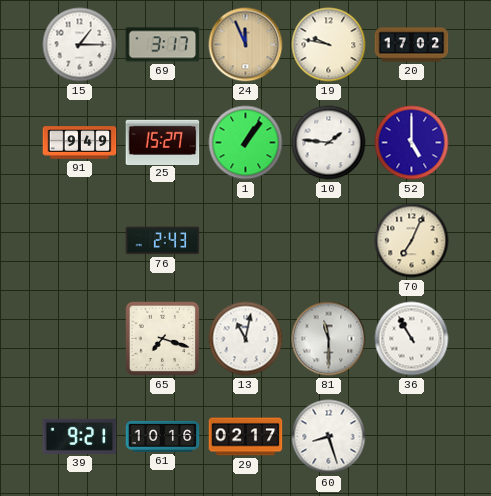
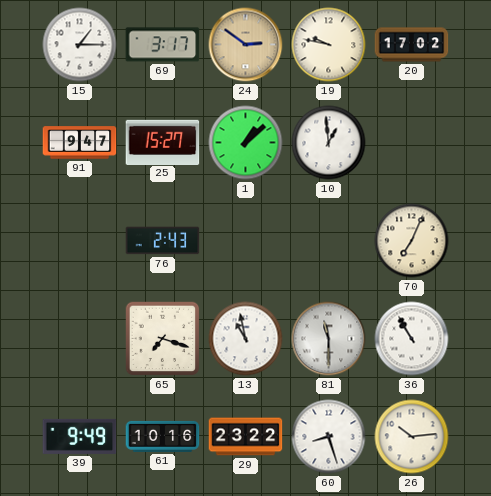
24: 11:56 -> 2:51
91: 9:49 -> 9:47
1: 1:06 -> 1:08
10: 1:46 -> 12:59
52: 5:00 -> none
13: 11:02 -> 10:58
39: 9:21 -> 9:49
29: 02:17 -> 23:22
26: none -> 10:14
